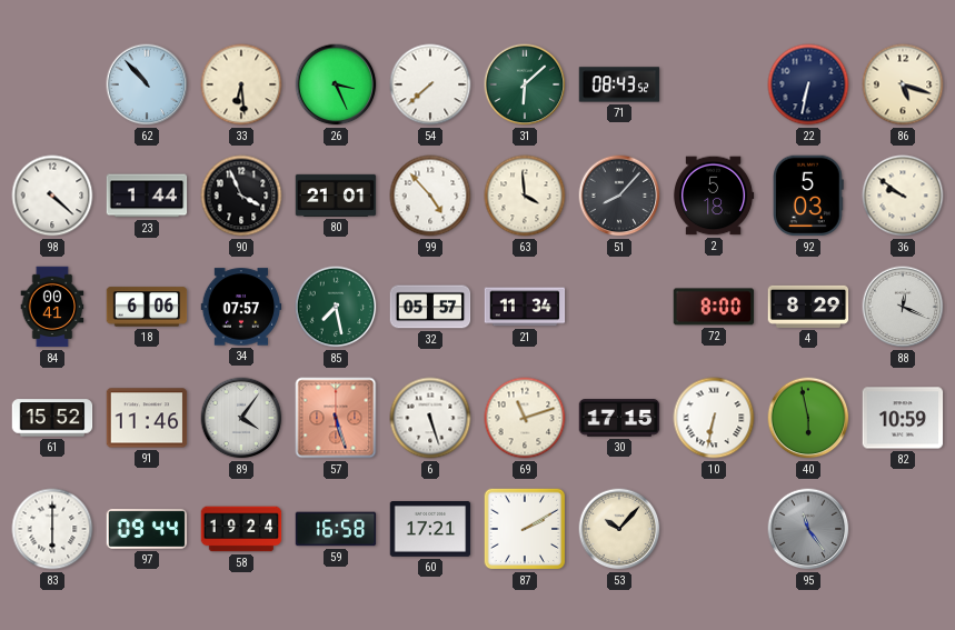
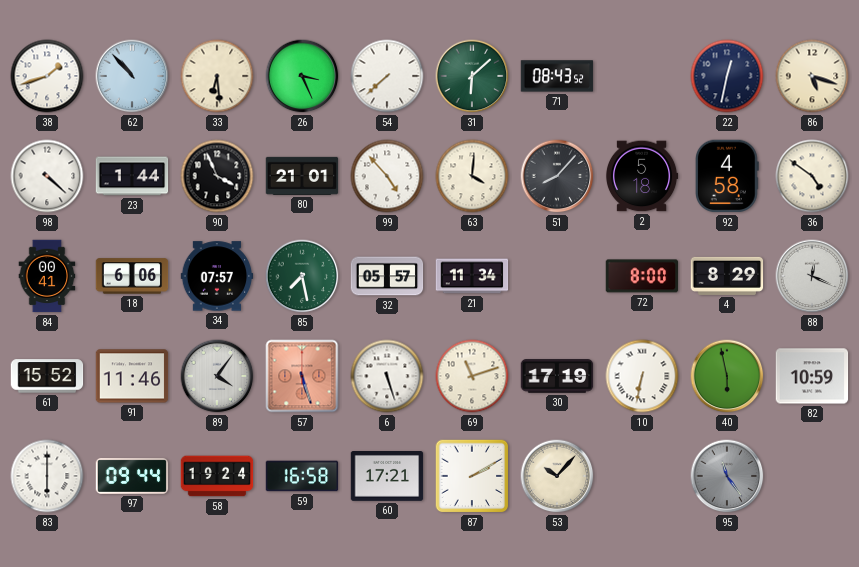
38: none -> 1:42
22: 6:32 -> 12:32
63: 3:59 -> 4:01
92: 5:03 -> 4:58
36: 9:51 -> 4:51
30: 17:15 -> 17:19
